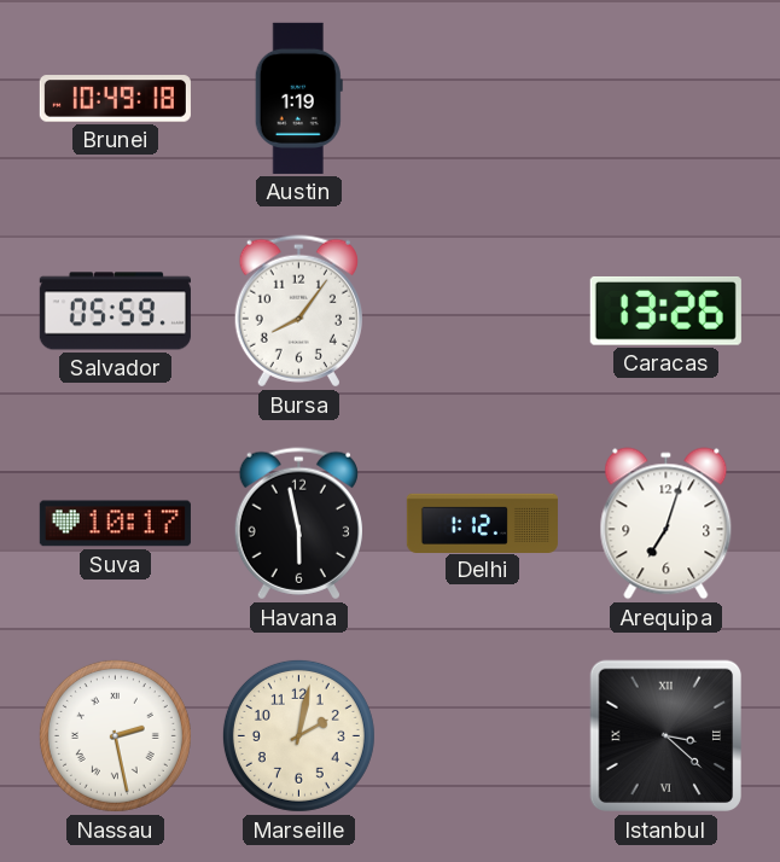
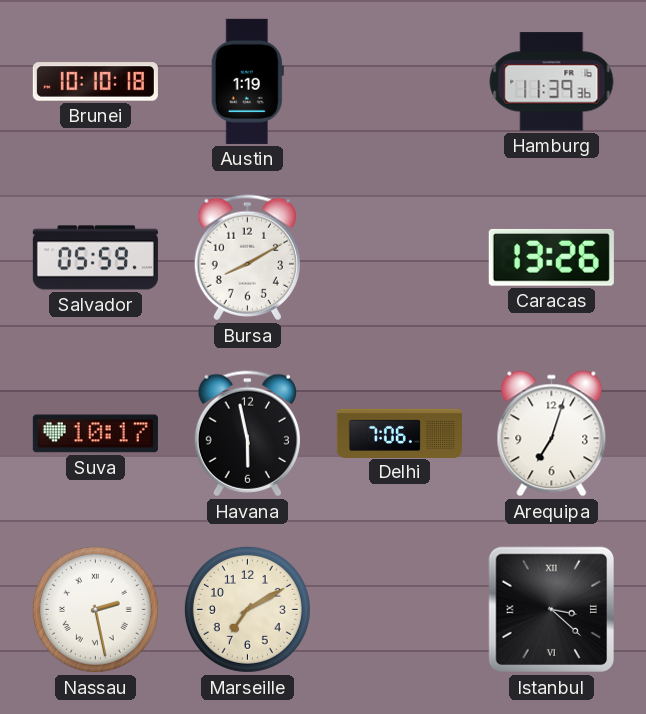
Brunei: 10:49 -> 10:10
Hamburg: none -> 11:39
Bursa: 8:06 -> 8:10
Delhi: 1:12 -> 7:06
Marseille: 2:02 -> 7:10
